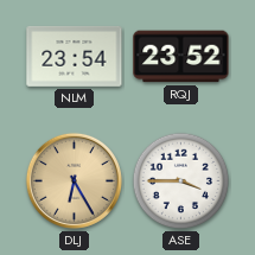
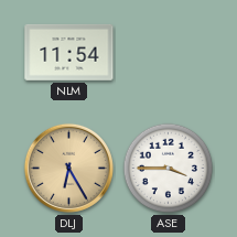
NLM: 23:54 -> 11:54
RQJ: 23:52 -> none
